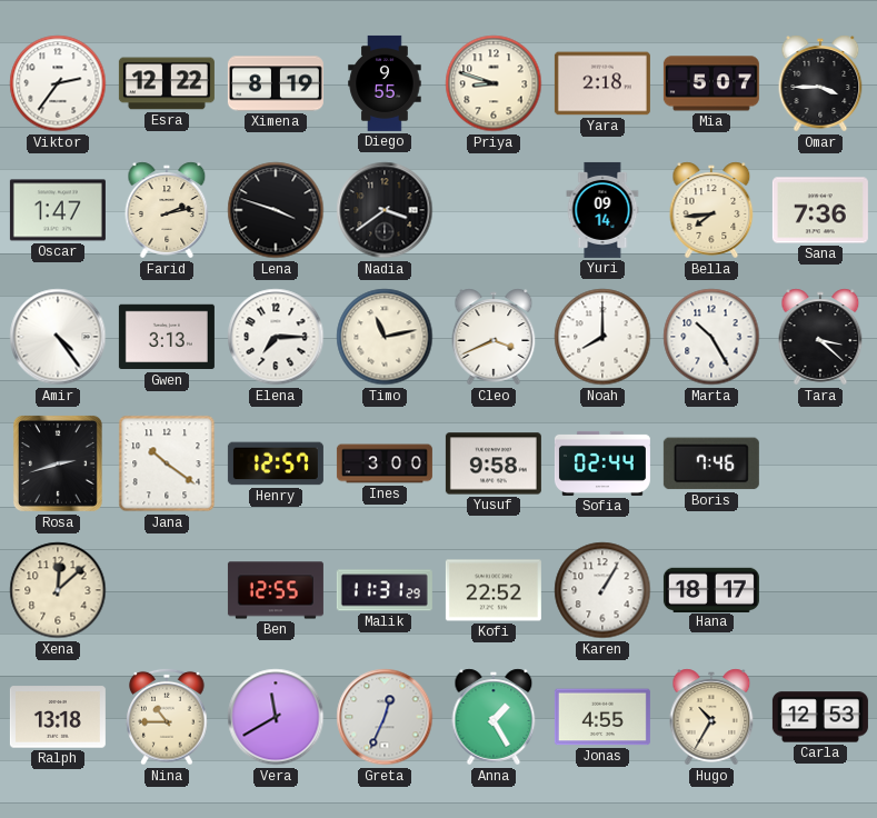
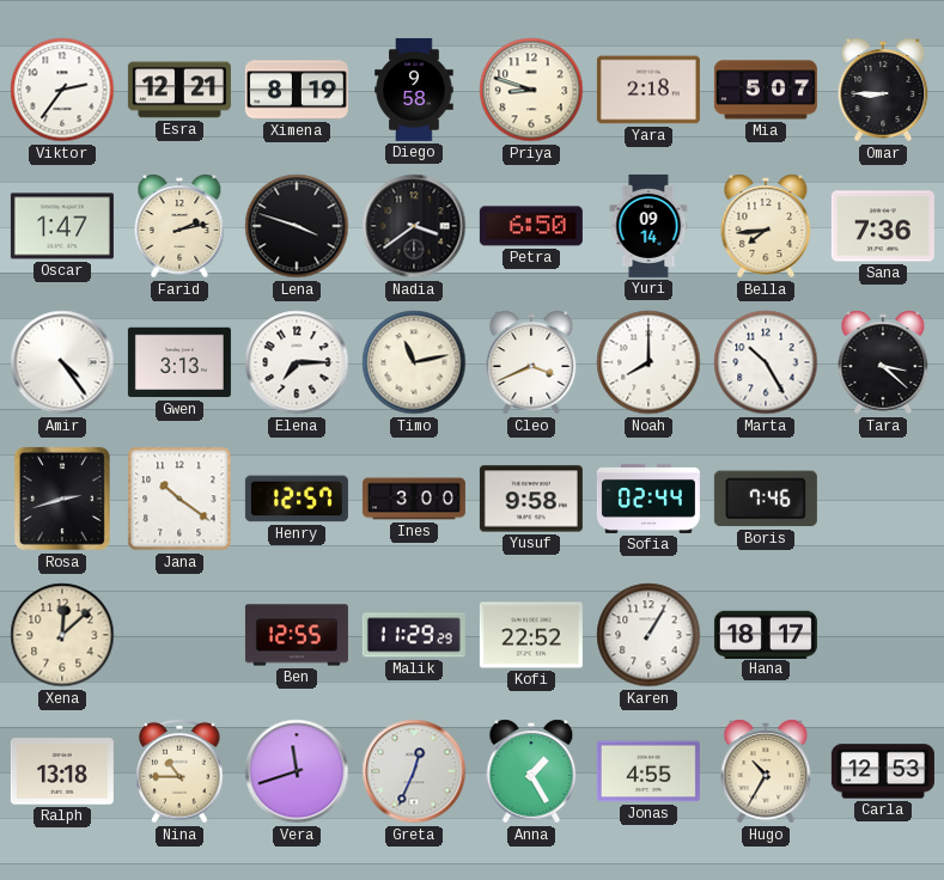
Esra: 12:22 -> 12:21
Diego: 9:55 -> 9:58
Omar: 3:45 -> 8:45
Petra: none -> 6:50
Malik: 11:31 -> 11:29
Vera: 11:40 -> 11:42
